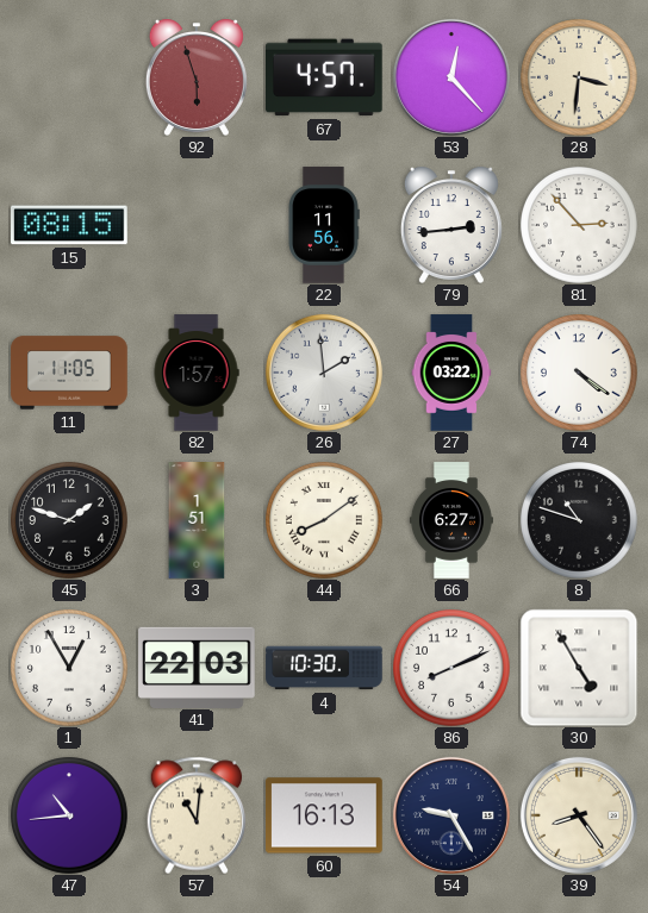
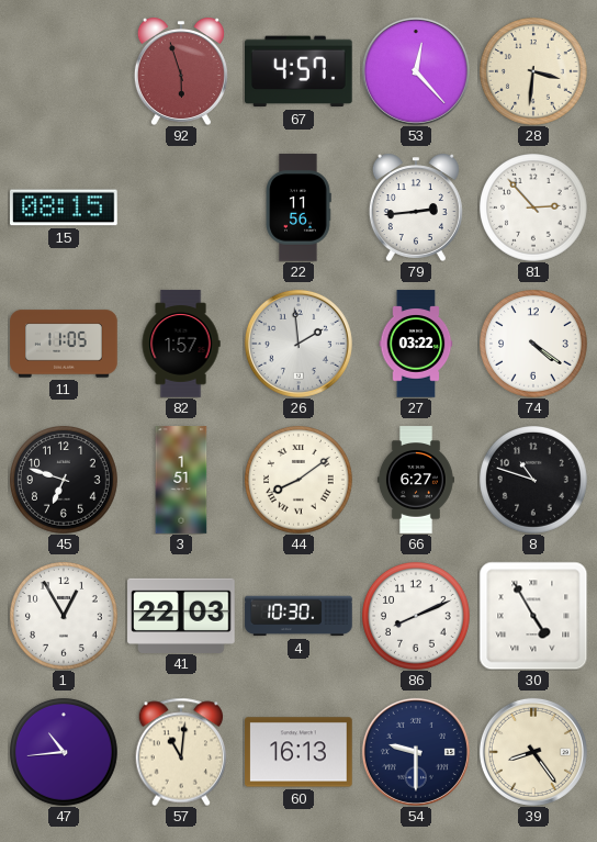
45: 1:48 -> 6:48
54: 9:25 -> 9:30
